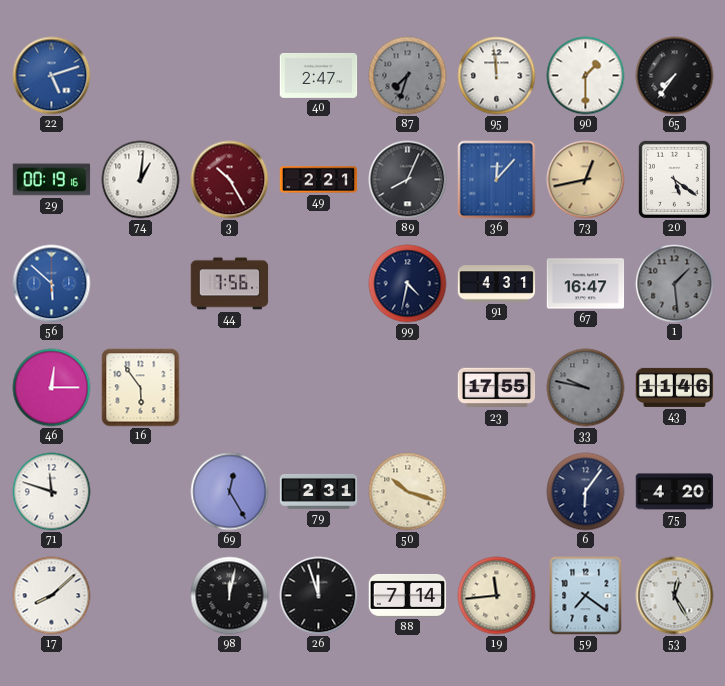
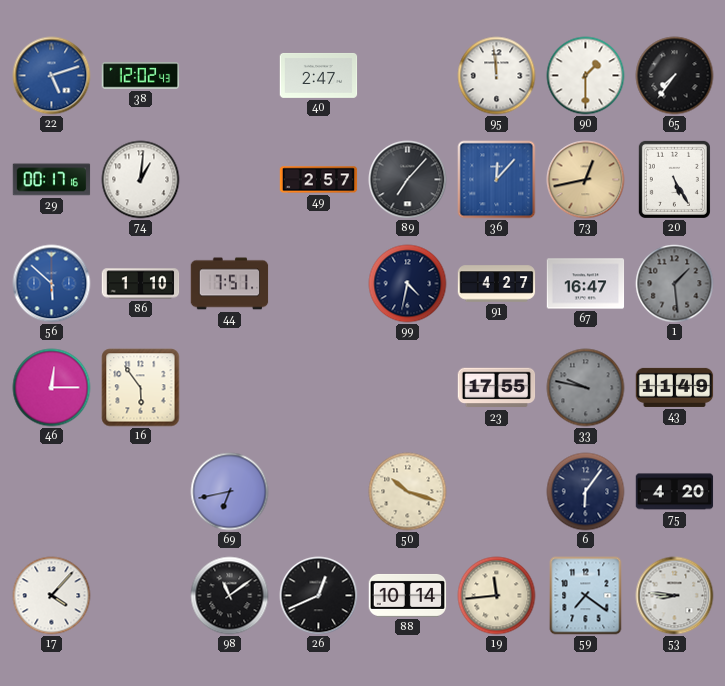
38: none -> 12:02
87: 7:33 -> none
29: 00:19 -> 00:17
3: 10:25 -> none
49: 2:21 -> 2:57
89: 8:04 -> 7:07
20: 5:21 -> 5:25
86: none -> 1:10
44: 7:56 -> 7:51
91: 4:31 -> 4:27
43: 11:46 -> 11:49
71: 11:48 -> none
69: 12:25 -> 6:43
79: 2:31 -> none
17: 8:08 -> 4:07
98: 12:02 -> 11:09
26: 11:57 -> 12:41
88: 7:14 -> 10:14
53: 12:25 -> 8:46
